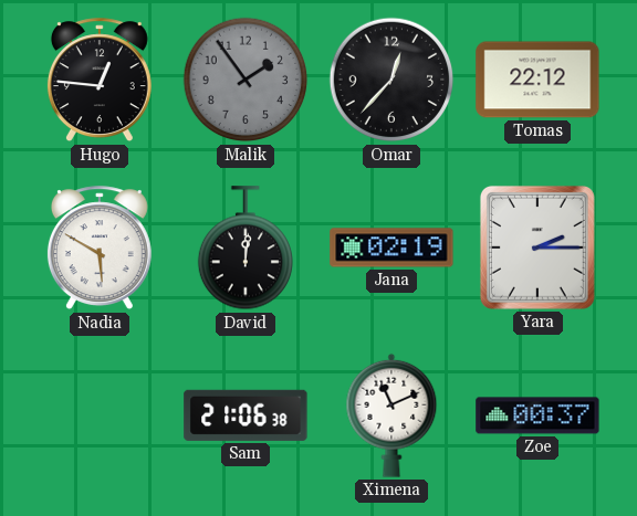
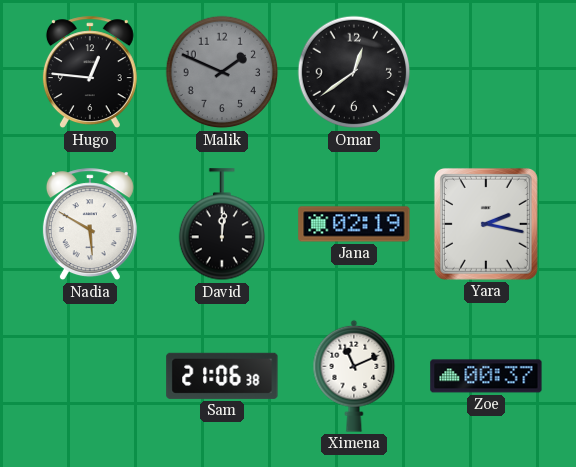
Malik: 1:54 -> 1:49
Omar: 12:37 -> 12:39
Tomas: 22:12 -> none
Yara: 2:15 -> 2:17
